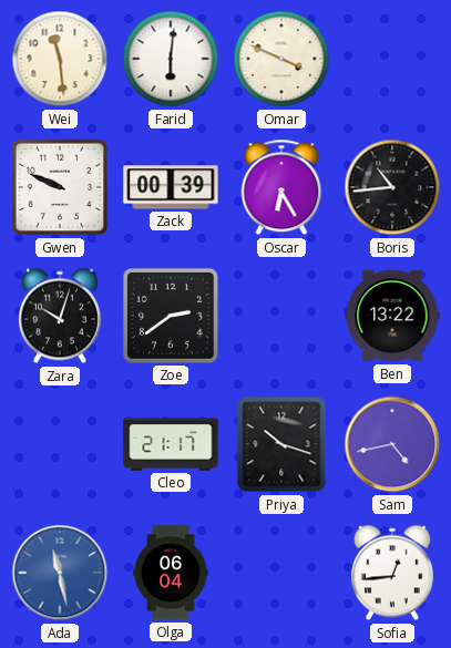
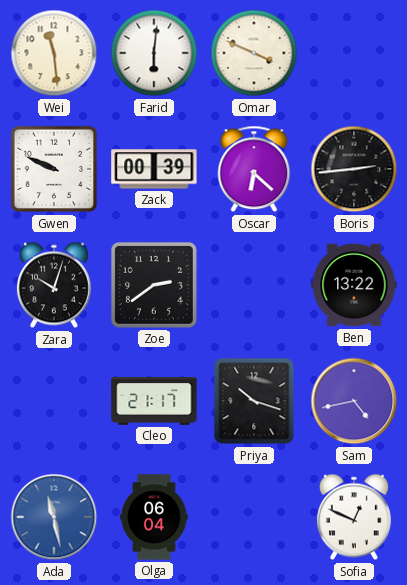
Oscar: 6:25 -> 6:22
Boris: 10:44 -> 2:44
Sofia: 12:44 -> 12:49
